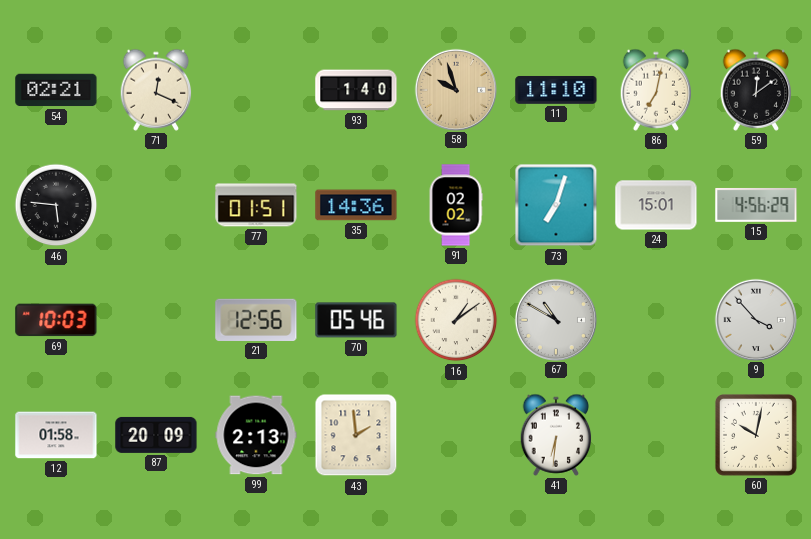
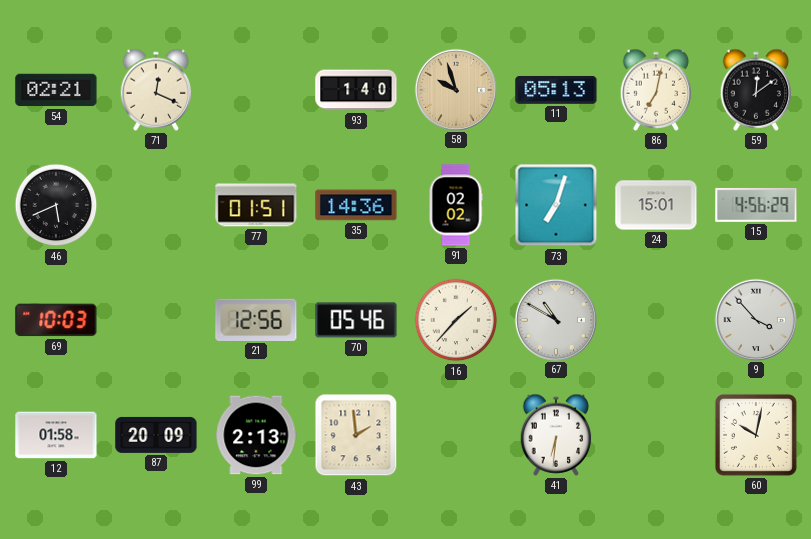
11: 11:10 -> 05:13
46: 5:46 -> 5:41
16: 1:09 -> 1:37
